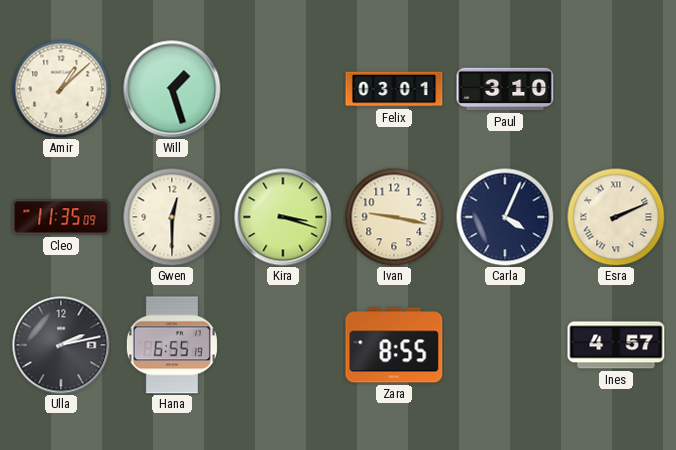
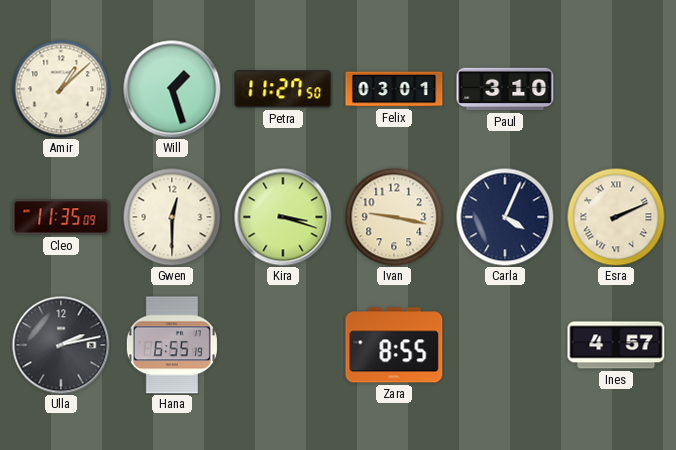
Petra: none -> 11:27
